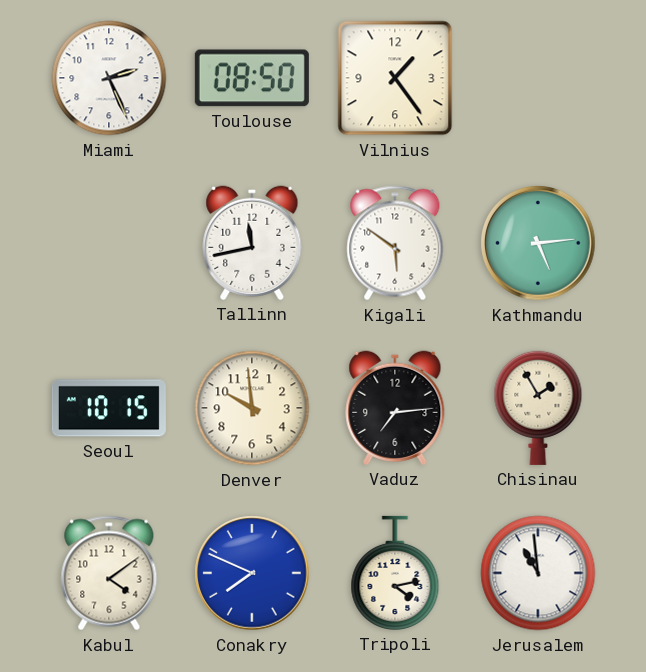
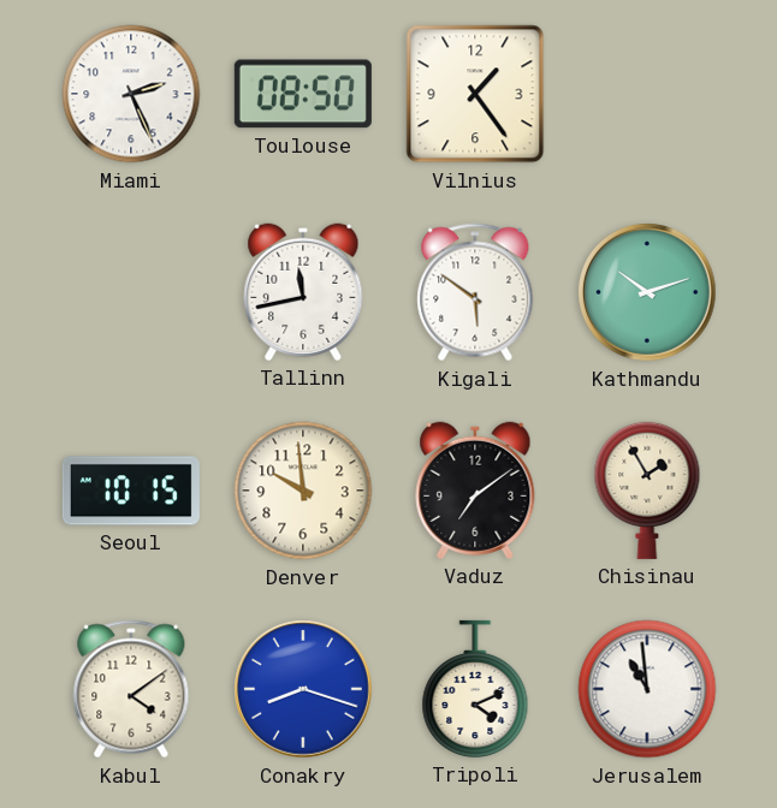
Kathmandu: 5:14 -> 10:12
Vaduz: 7:14 -> 7:09
Conakry: 7:49 -> 8:18
Tripoli: 4:13 -> 4:11
